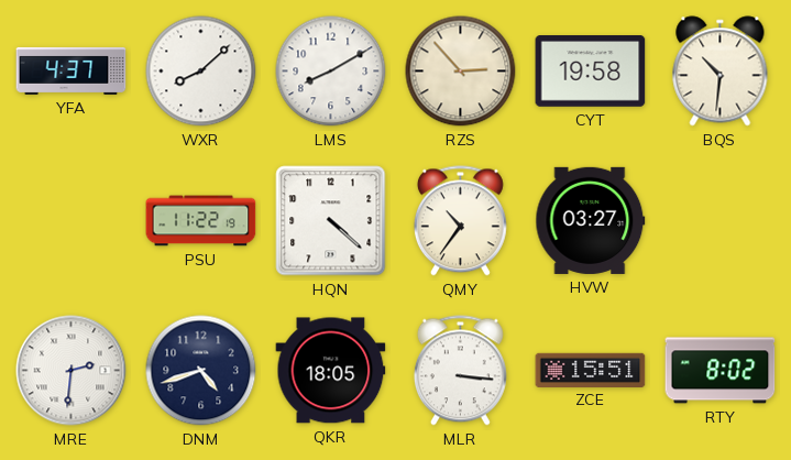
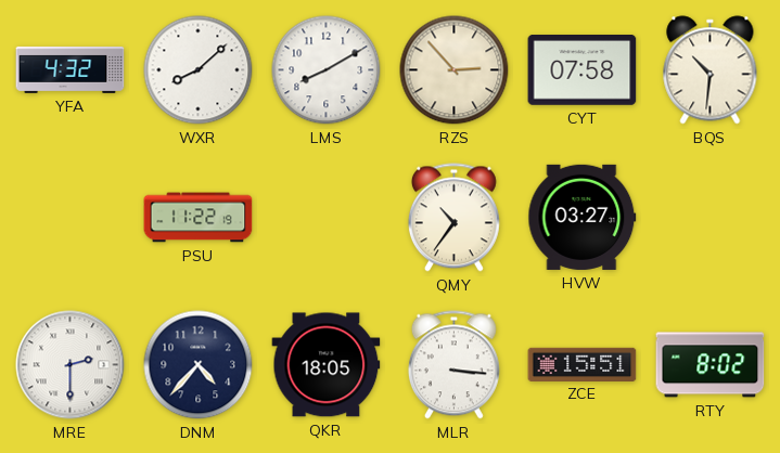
YFA: 4:37 -> 4:32
CYT: 19:58 -> 07:58
HQN: 4:22 -> none
MRE: 2:31 -> 2:30
DNM: 4:42 -> 4:37
